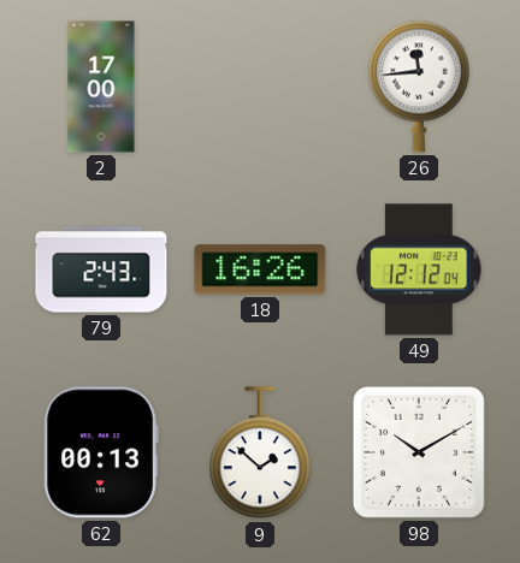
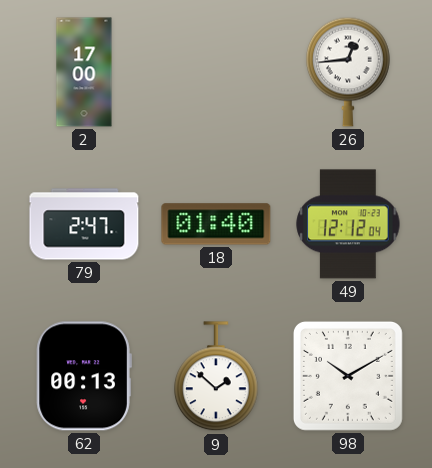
26: 11:44 -> 12:44
79: 2:43 -> 2:47
18: 16:26 -> 01:40
